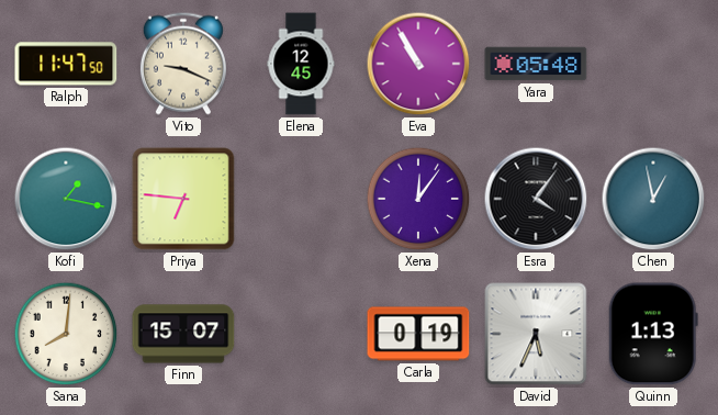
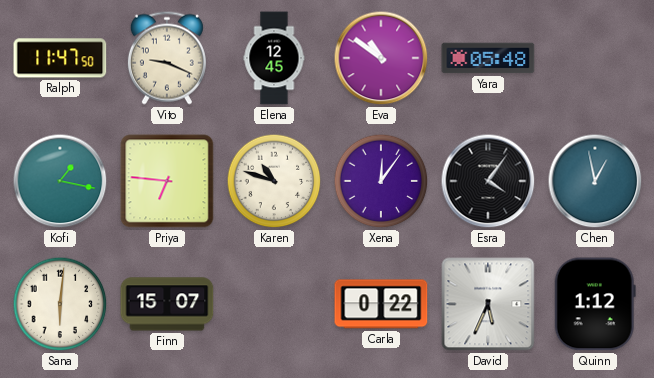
Eva: 10:55 -> 10:51
Karen: none -> 10:48
Sana: 8:01 -> 6:01
Carla: 0:19 -> 0:22
Quinn: 1:13 -> 1:12
